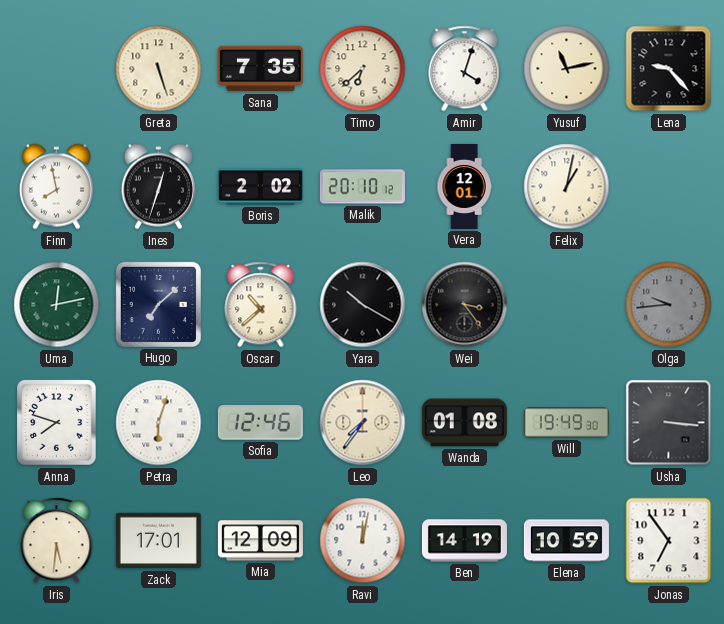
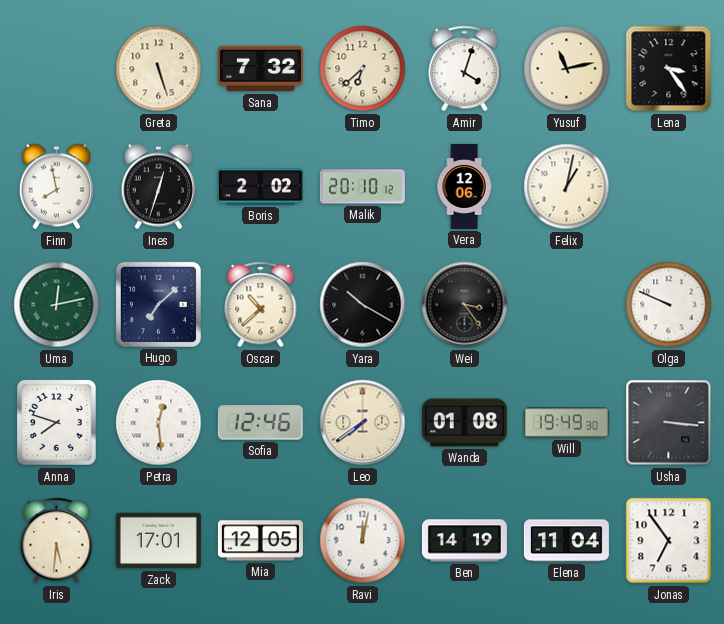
Sana: 7:35 -> 7:32
Lena: 9:23 -> 3:24
Vera: 12:01 -> 12:06
Olga: 9:44 -> 9:49
Olga dial: grey -> white
Petra: 6:03 -> 12:29
Leo: 7:36 -> 7:39
Mia: 12:09 -> 12:05
Elena: 10:59 -> 11:04
